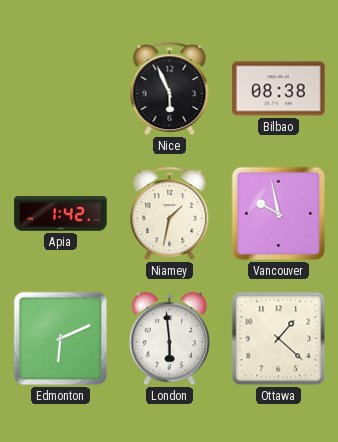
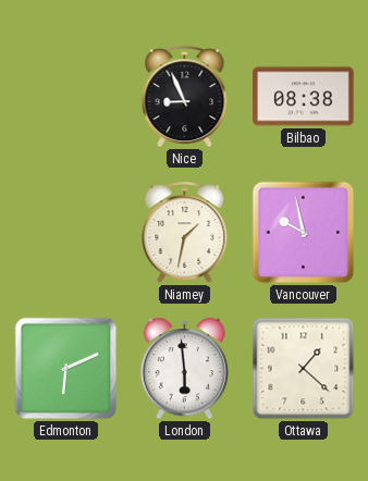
Nice: 5:56 -> 8:56
Apia: 1:42 -> none
